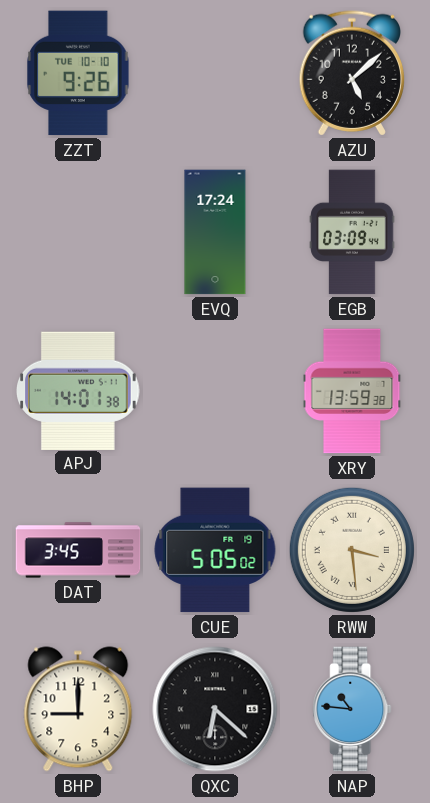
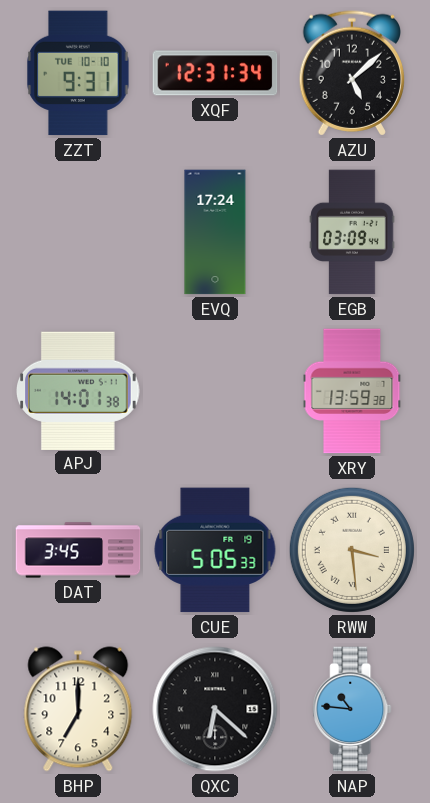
ZZT: 9:26 -> 9:31
XQF: none -> 12:31
CUE: 5:05:02 -> 5:05:33
BHP: 9:00 -> 7:00
